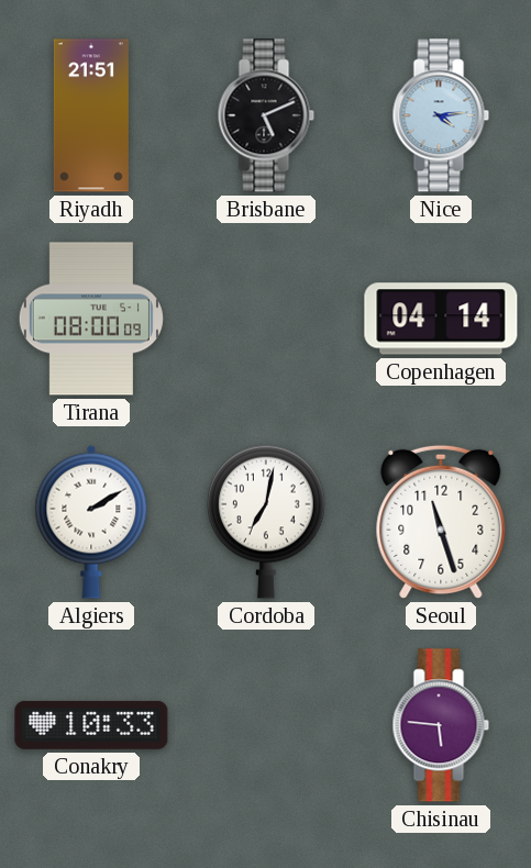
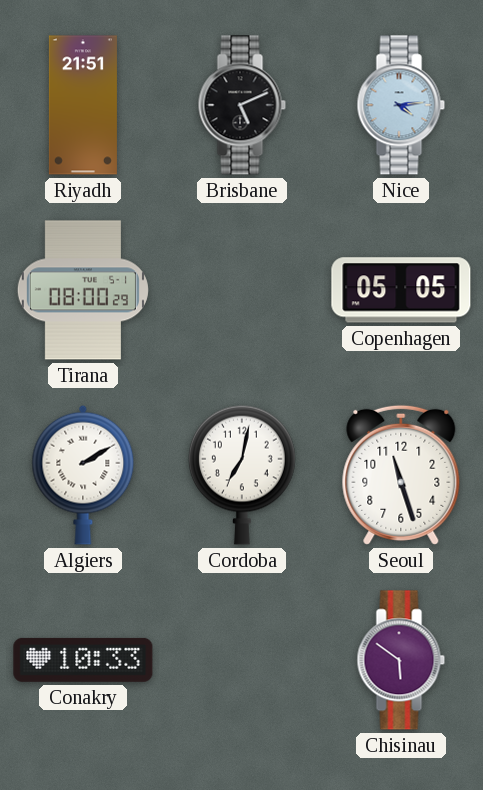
Tirana: 08:00:09 -> 08:00:29
Copenhagen: 04:14 -> 05:05
Chisinau: 5:46 -> 5:51
